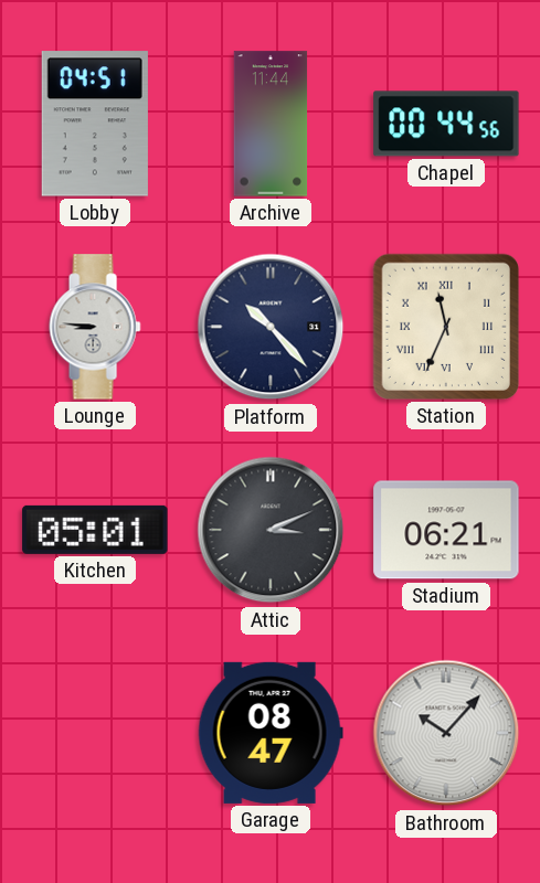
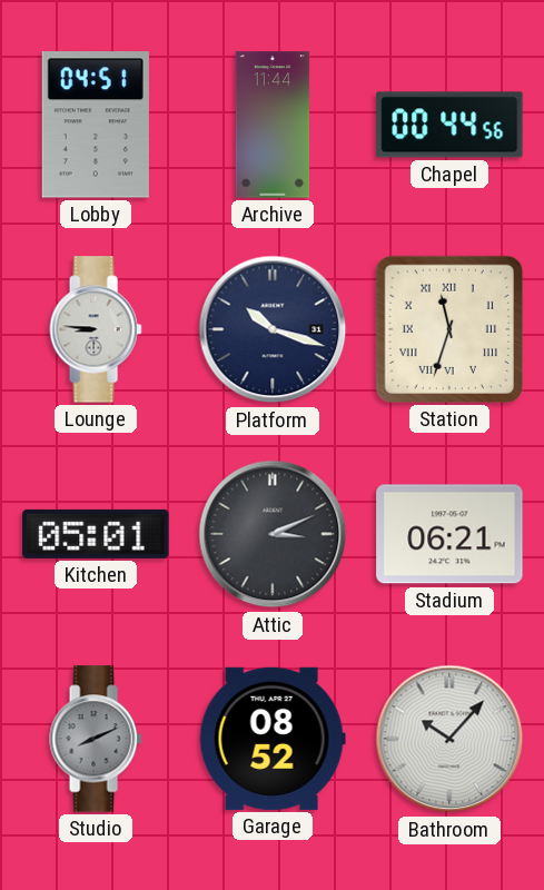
Platform: 10:23 -> 10:18
Station: 11:34 -> 11:33
Studio: none -> 8:11
Garage: 08:47 -> 08:52
